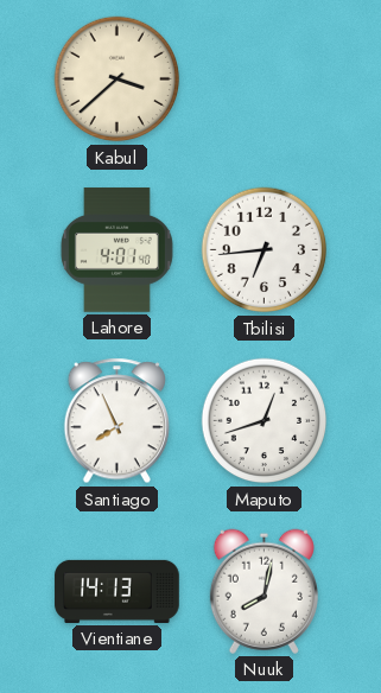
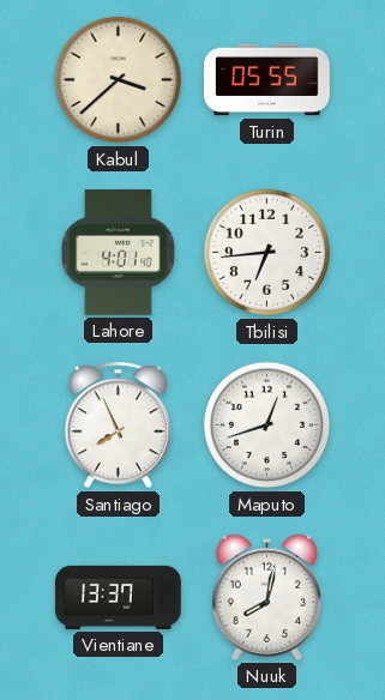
Turin: none -> 05:55
Vientiane: 14:13 -> 13:37
